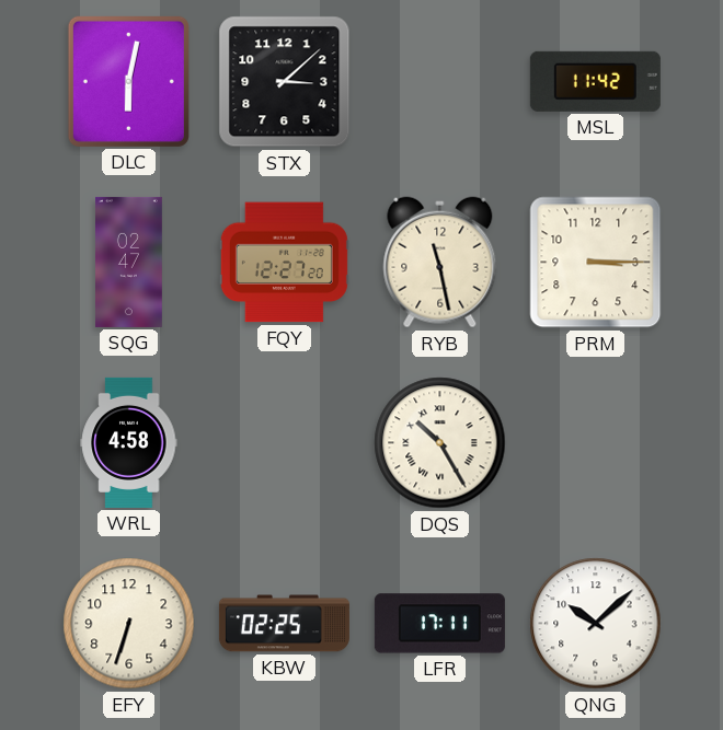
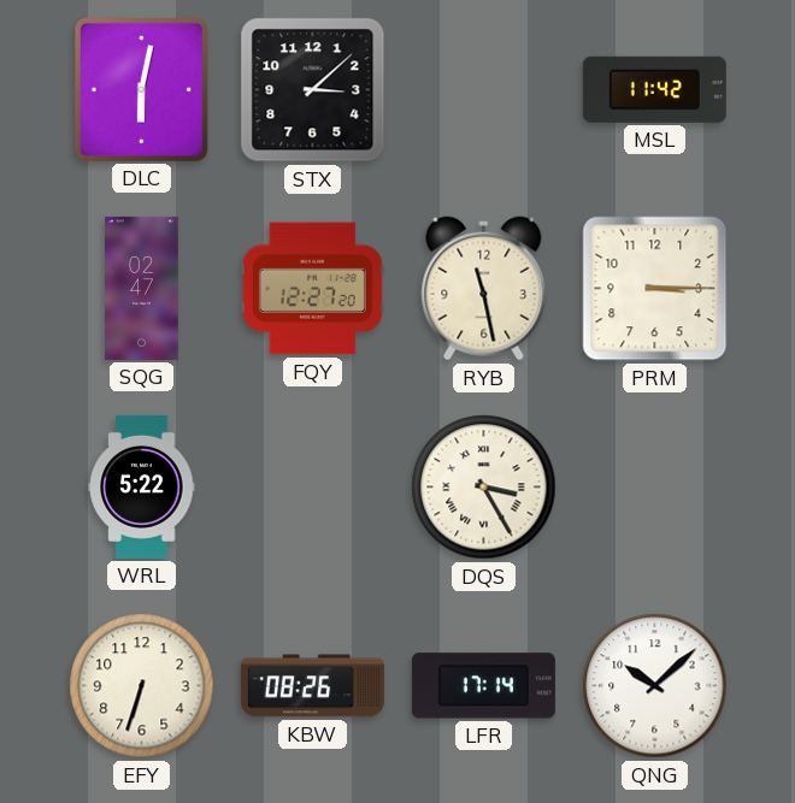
WRL: 4:58 -> 5:22
DQS: 10:25 -> 3:25
KBW: 02:25 -> 08:26
LFR: 17:11 -> 17:14
